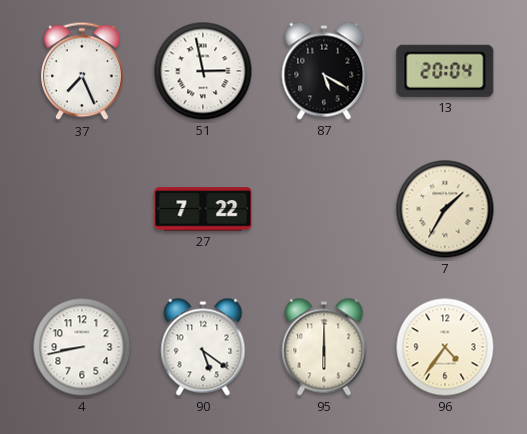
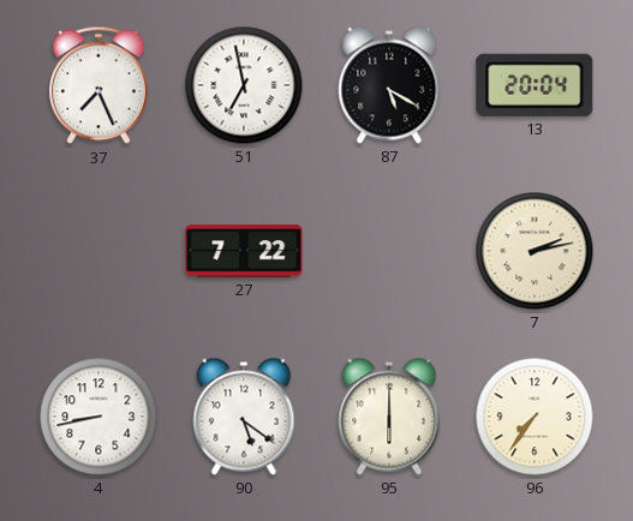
51: 2:58 -> 6:58
7: 1:35 -> 2:13
96: 4:36 -> 7:36
